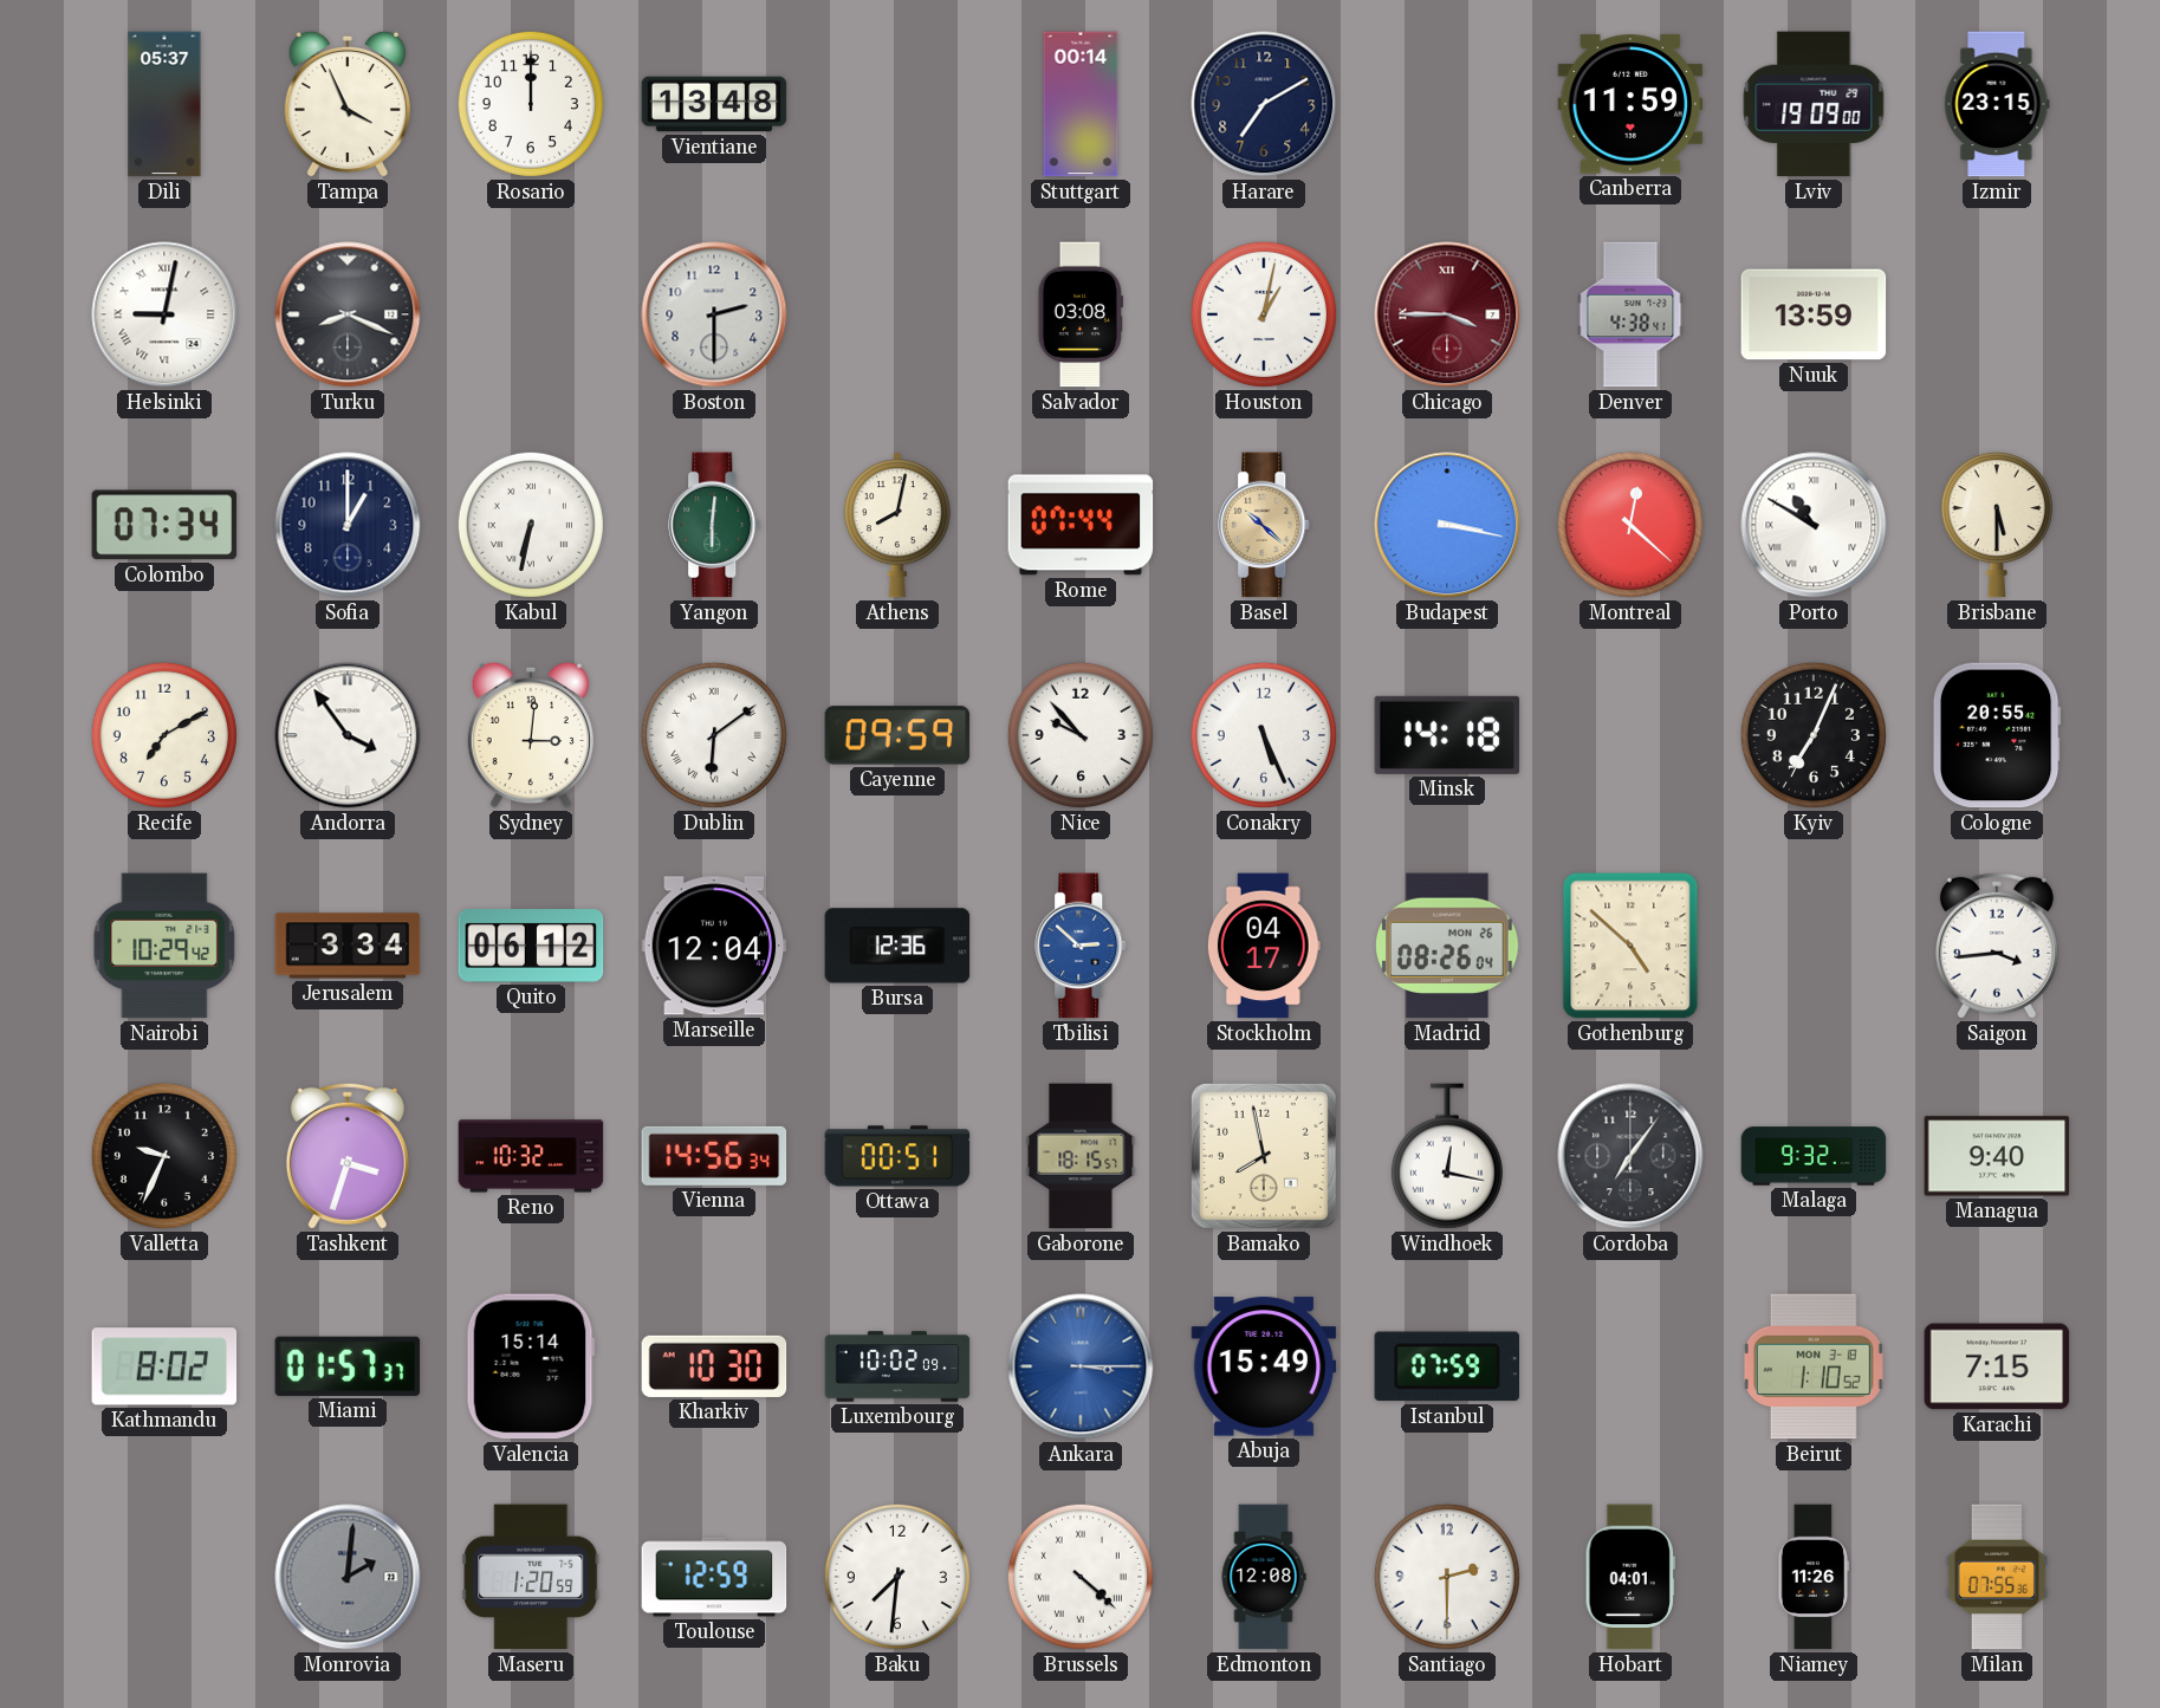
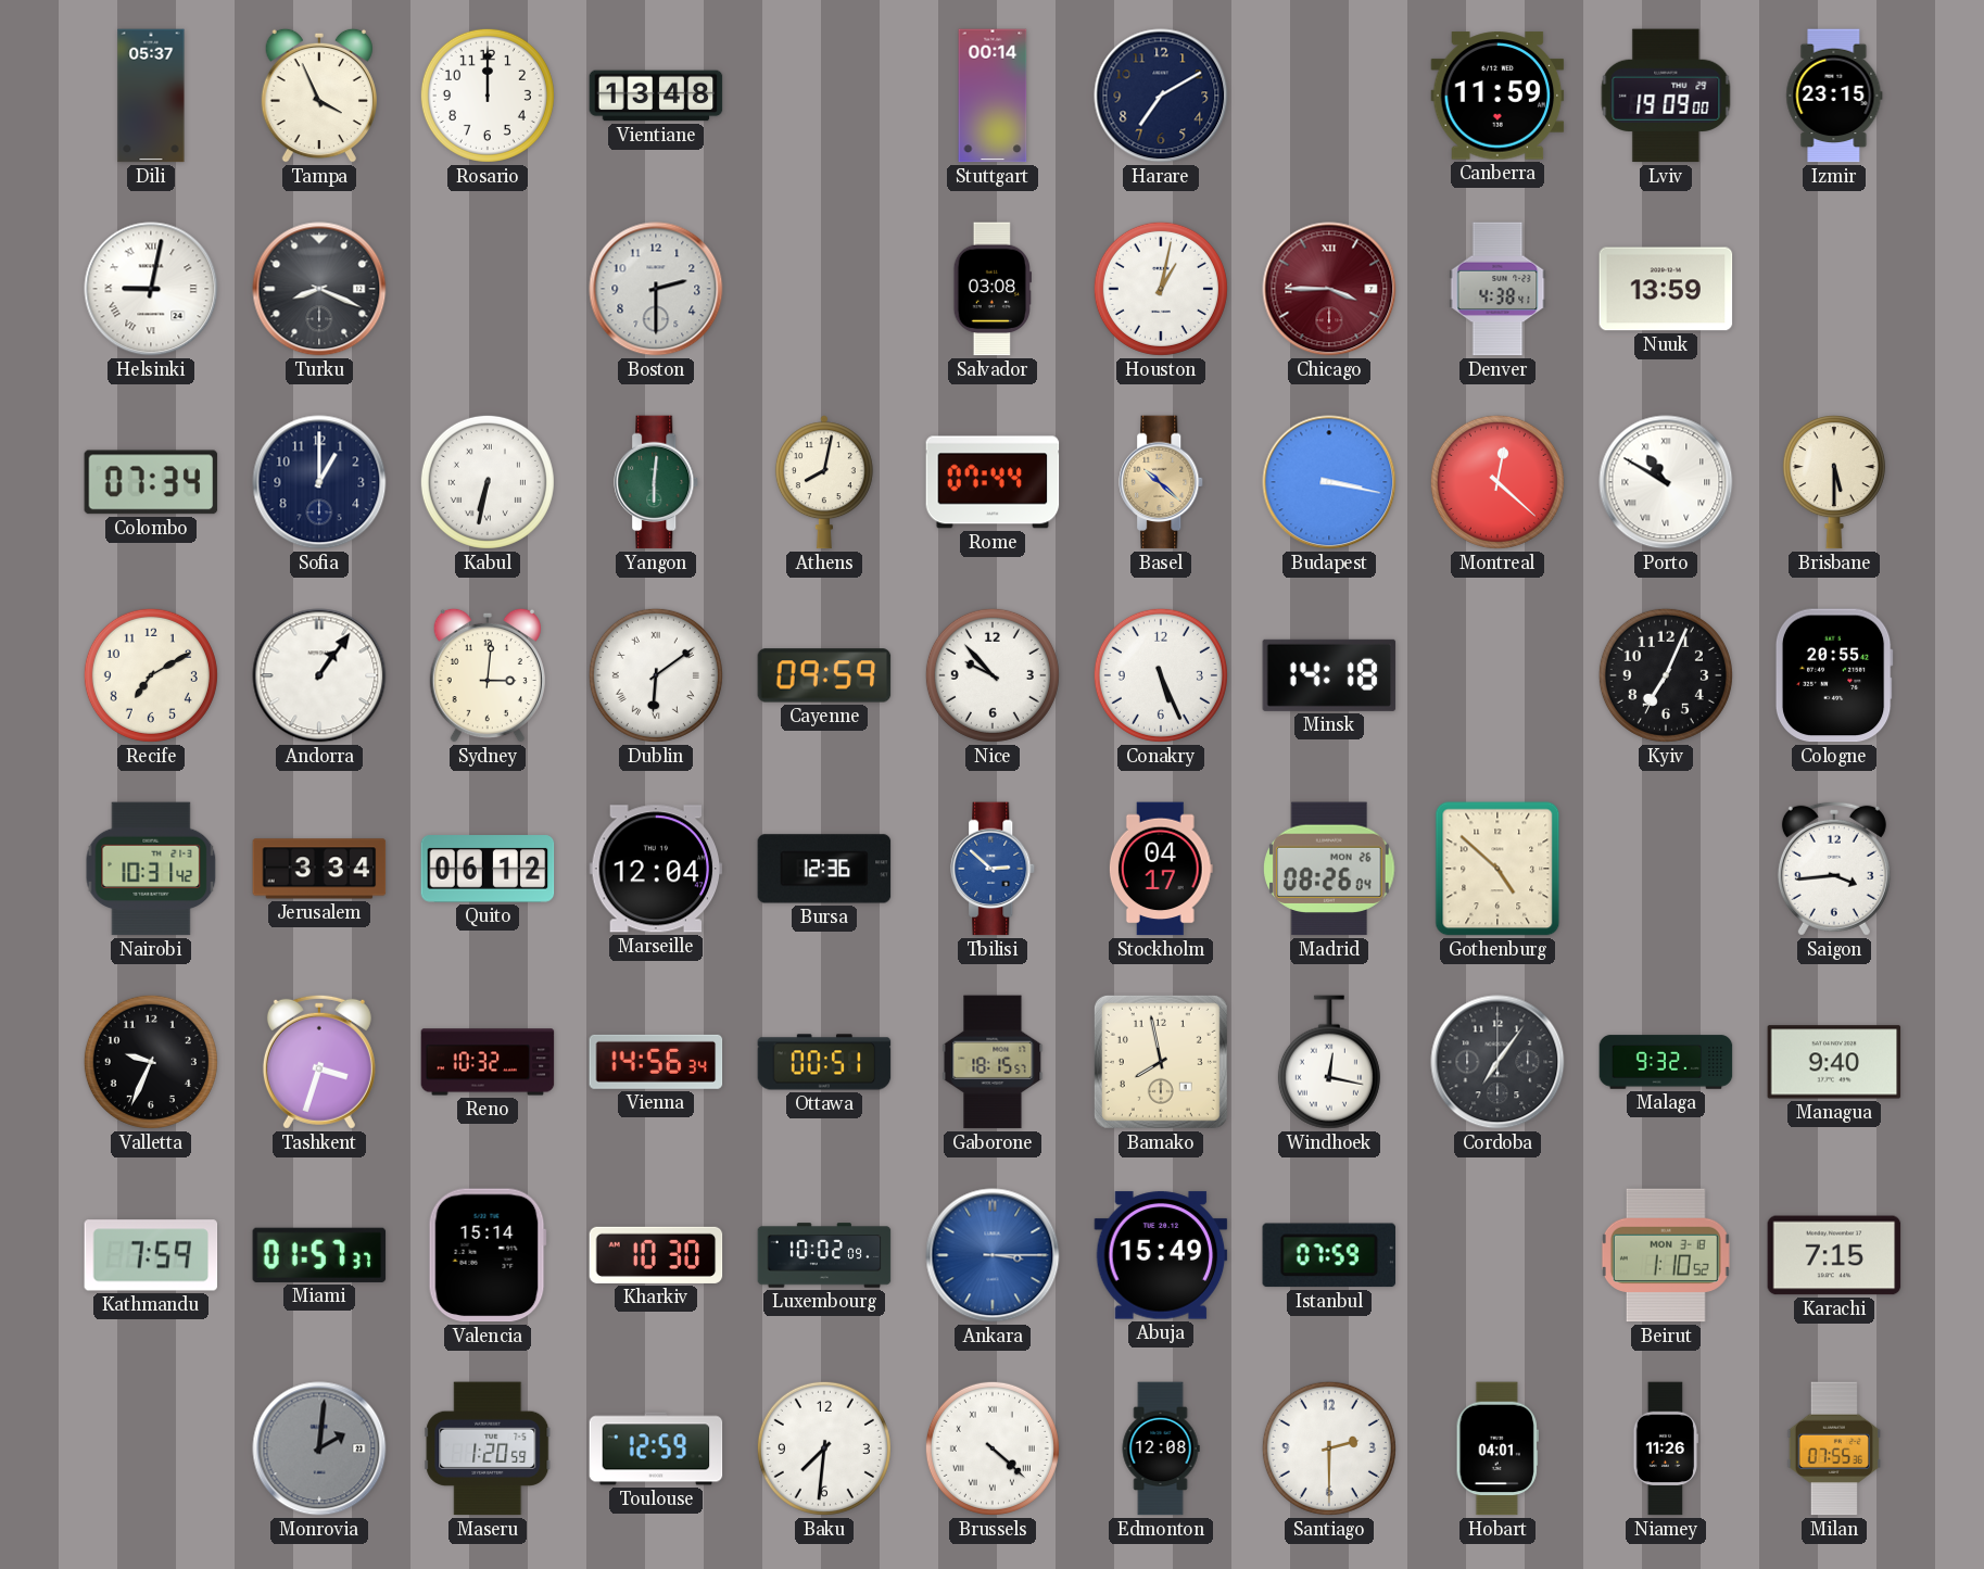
Andorra: 3:54 -> 1:06
Nairobi: 10:29 -> 10:31
Kathmandu: 8:02 -> 7:59
